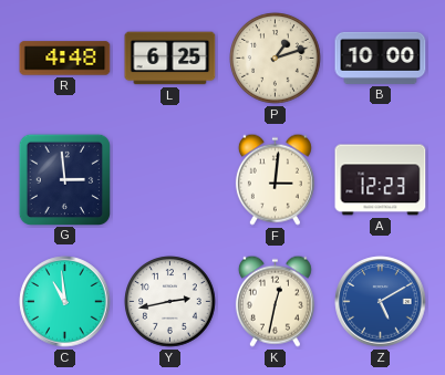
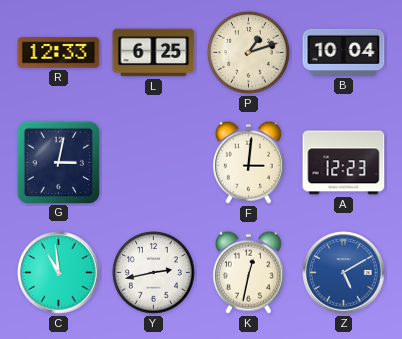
R: 4:48 -> 12:33
B: 10:00 -> 10:04
G: 2:59 -> 3:02
